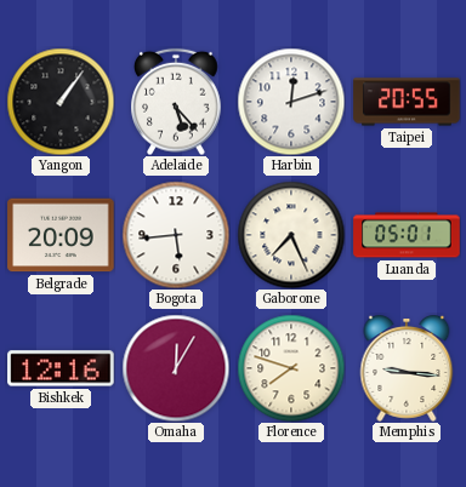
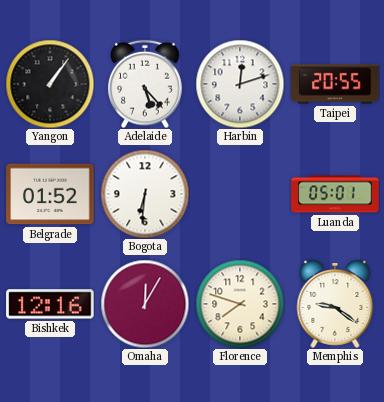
Belgrade: 20:09 -> 01:52
Bogota: 5:44 -> 6:31
Gaborone: 7:26 -> none
Memphis: 9:16 -> 9:21
